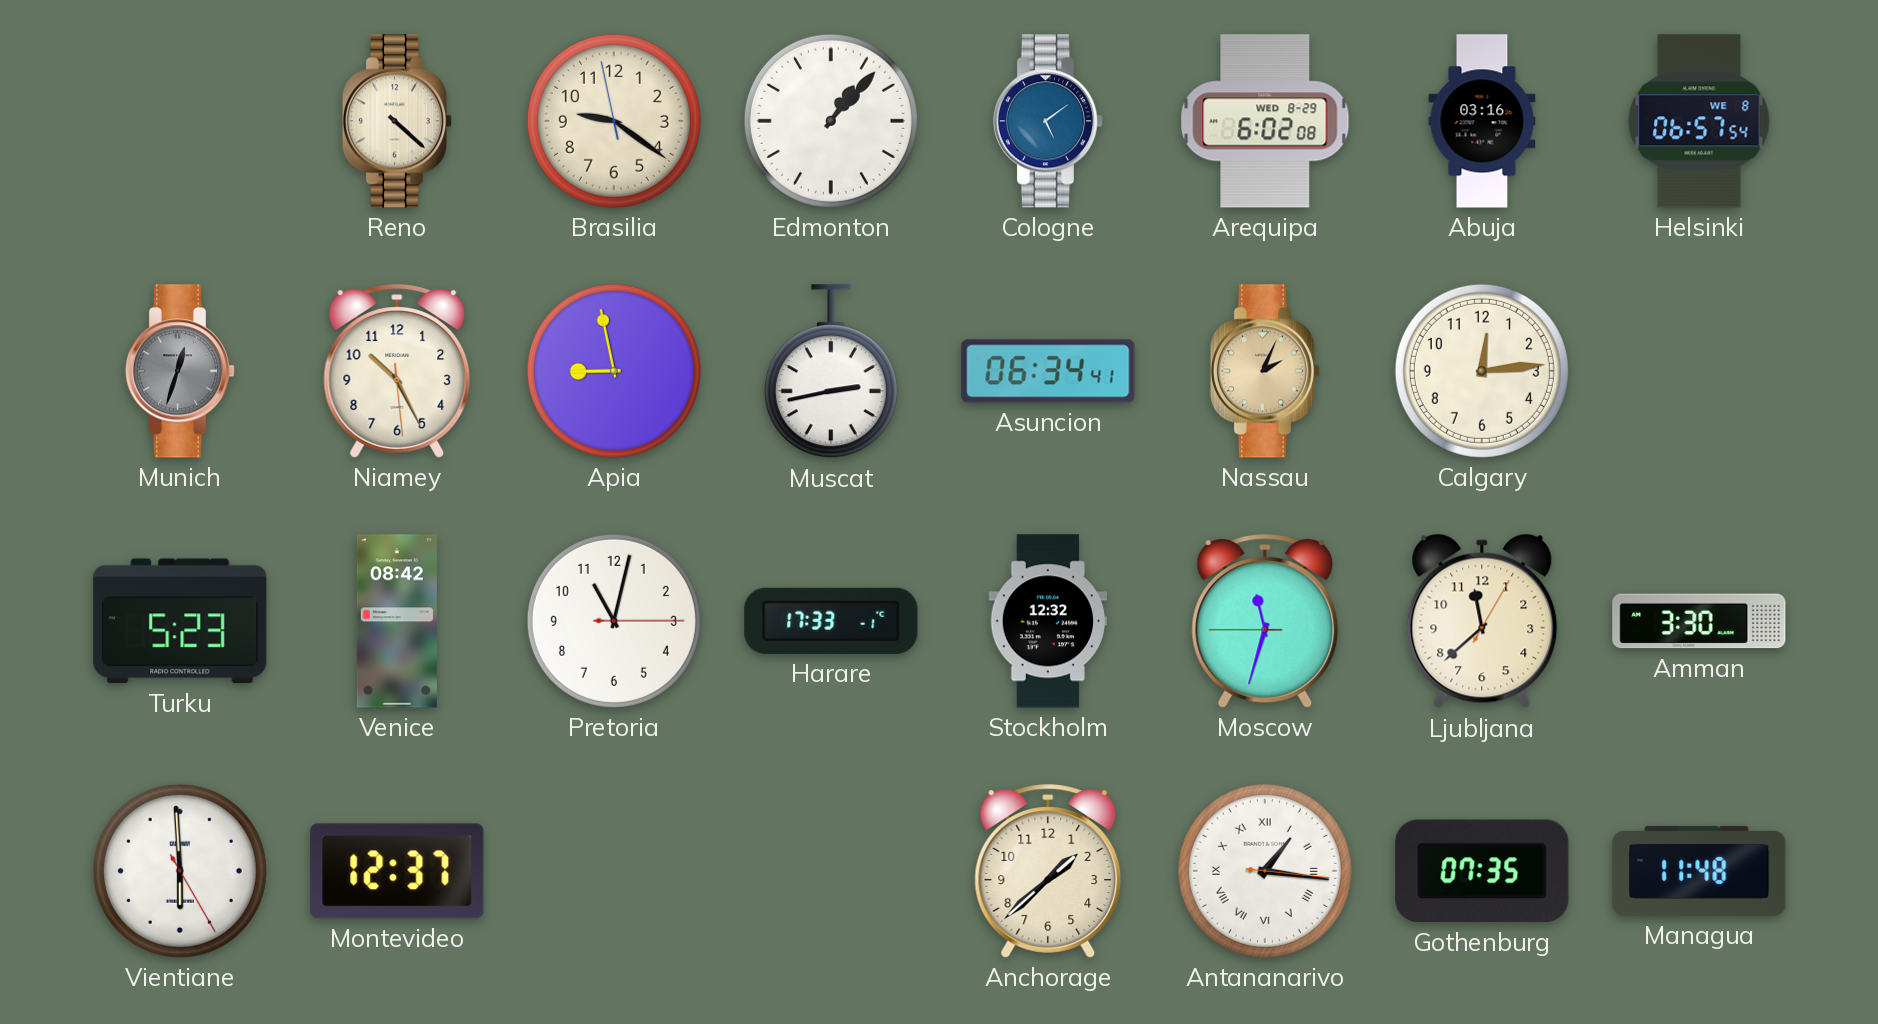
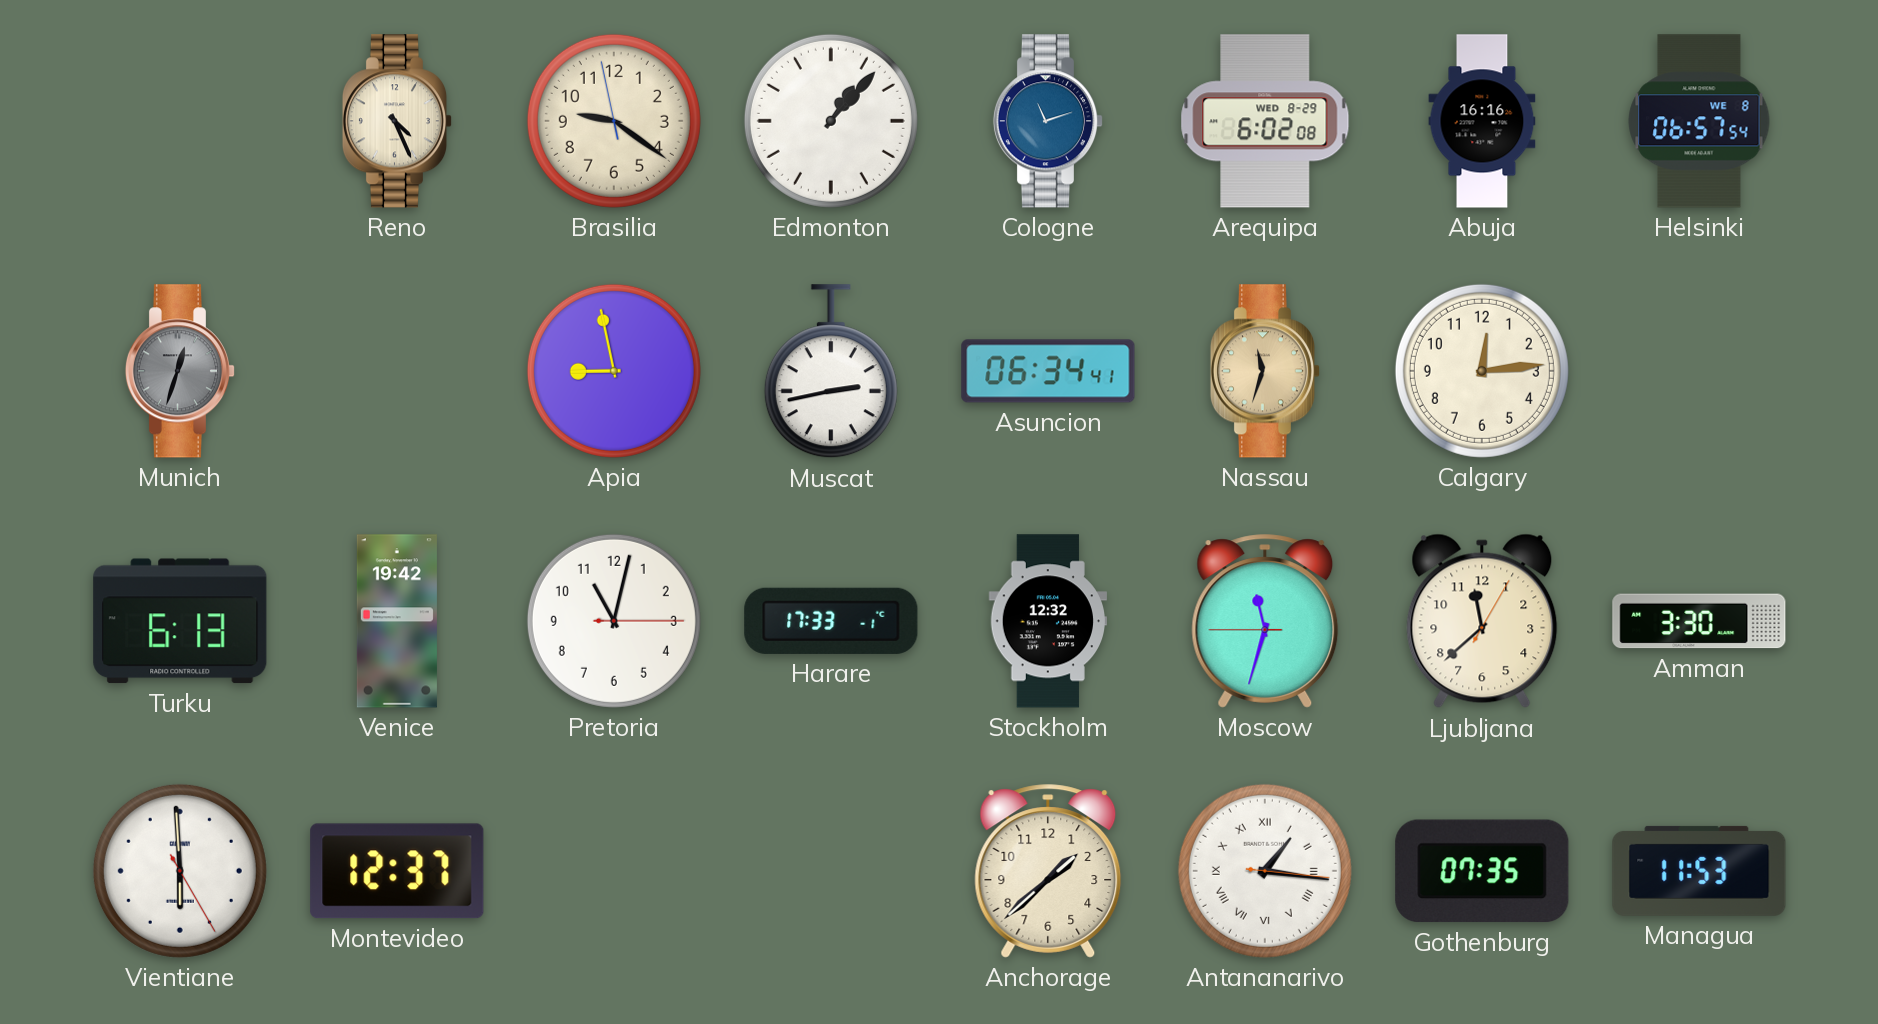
Reno: 4:22 -> 4:26
Cologne: 5:09 -> 11:12
Abuja: 03:16 -> 16:16
Niamey: 10:25 -> none
Nassau: 2:04 -> 11:33
Turku: 5:23 -> 6:13
Venice: 08:42 -> 19:42
Managua: 11:48 -> 11:53
